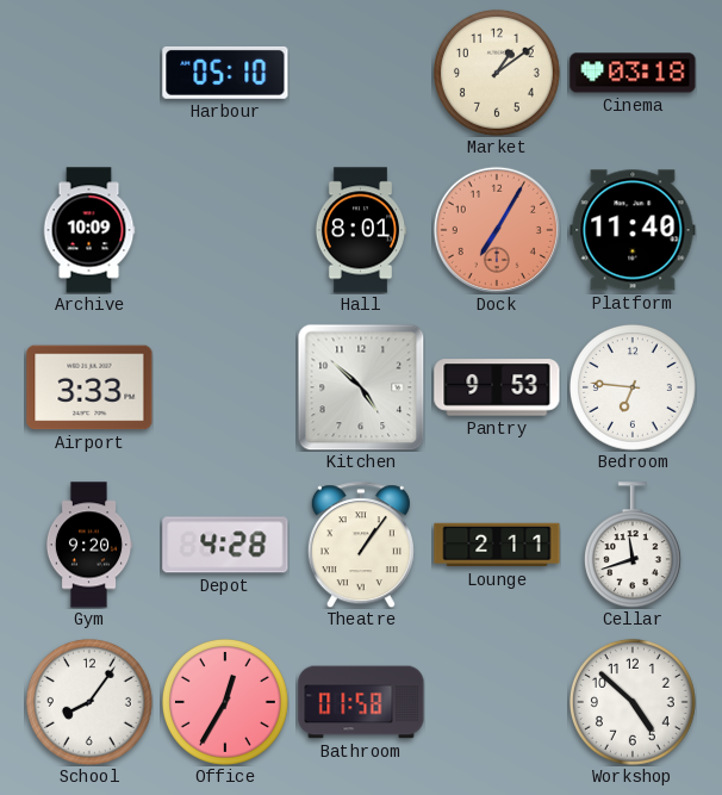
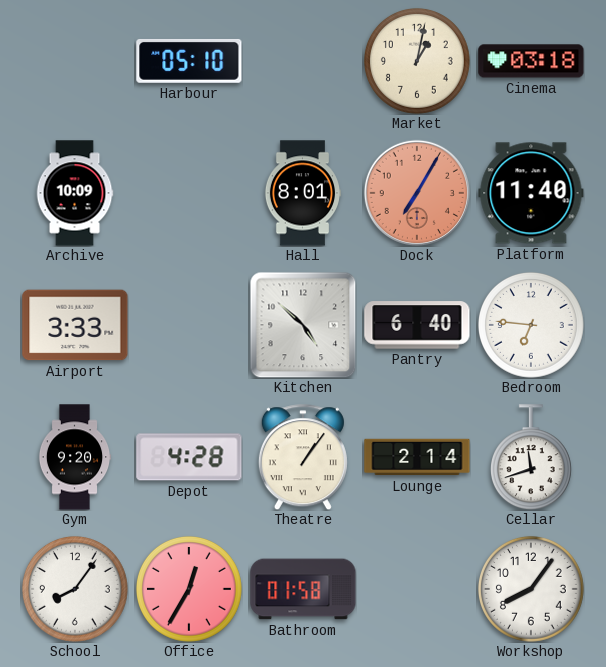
Market: 1:09 -> 1:02
Pantry: 9:53 -> 6:40
Lounge: 2:11 -> 2:14
Workshop: 4:52 -> 8:06
